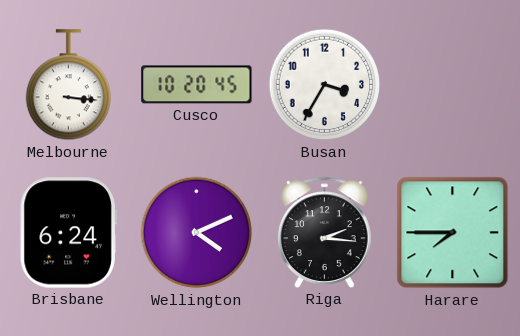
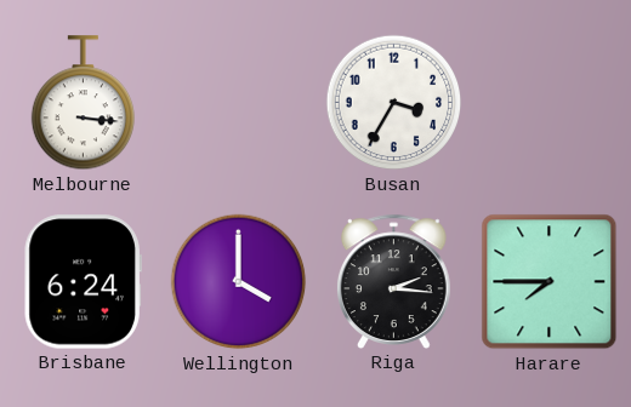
Cusco: 10:20 -> none
Wellington: 4:11 -> 4:00
